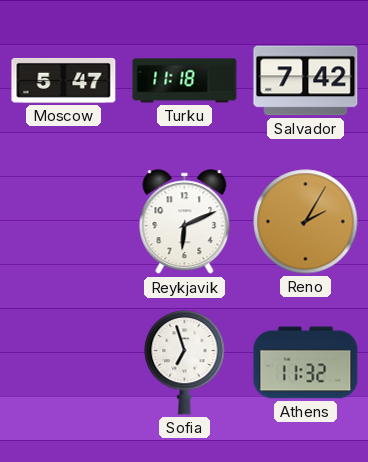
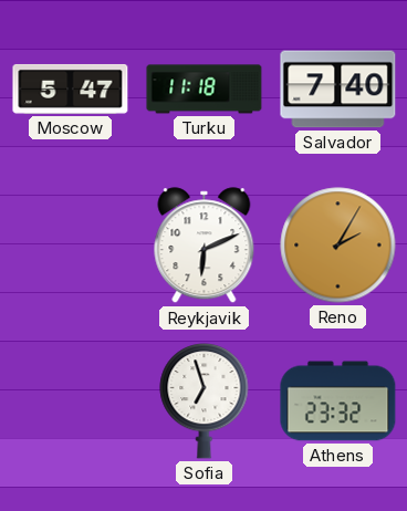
Salvador: 7:42 -> 7:40
Athens: 11:32 -> 23:32
